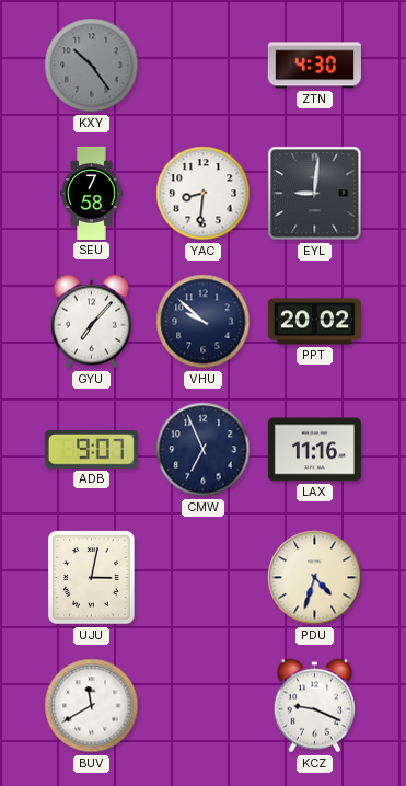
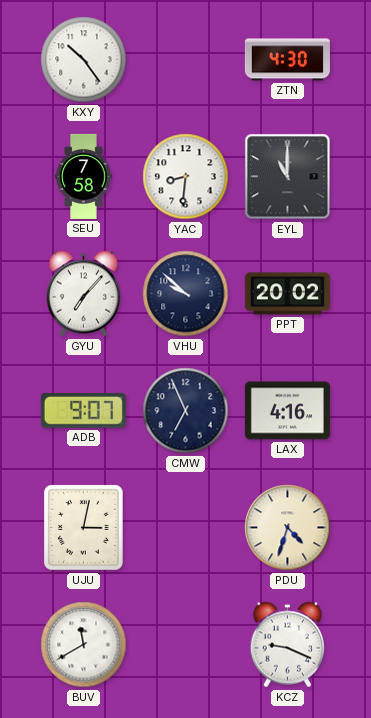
KXY dial: grey -> white
EYL: 9:01 -> 11:00
LAX: 11:16 -> 4:16
